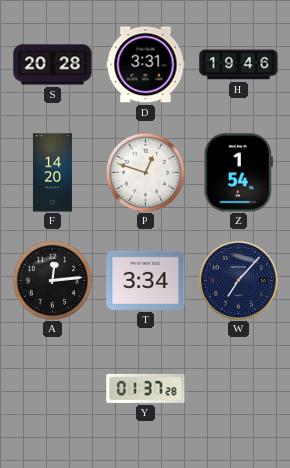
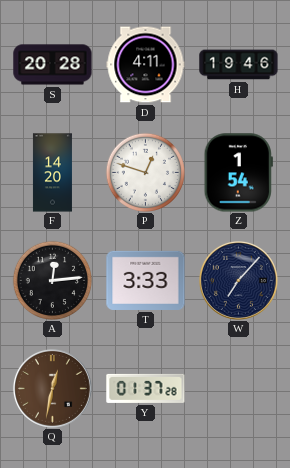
D: 3:31 -> 4:11
T: 3:34 -> 3:33
Q: none -> 12:32
